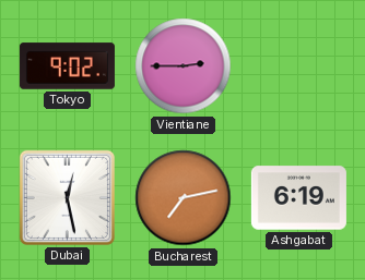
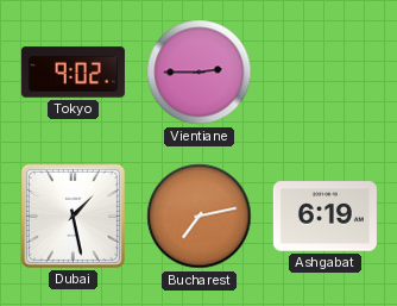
Dubai: 12:28 -> 1:28
